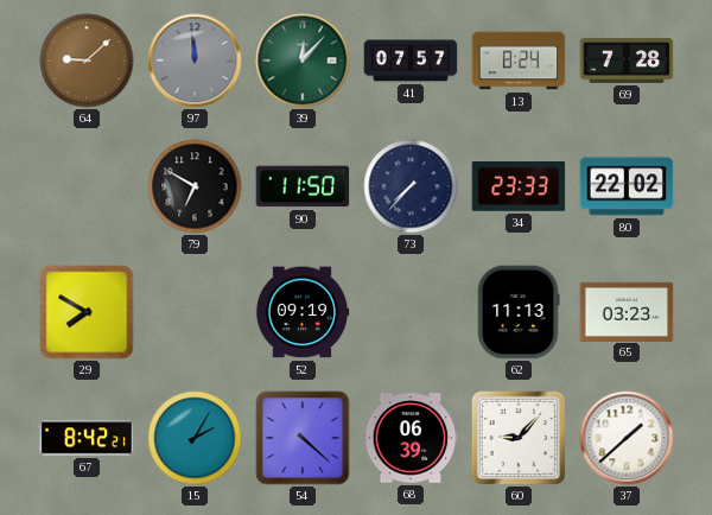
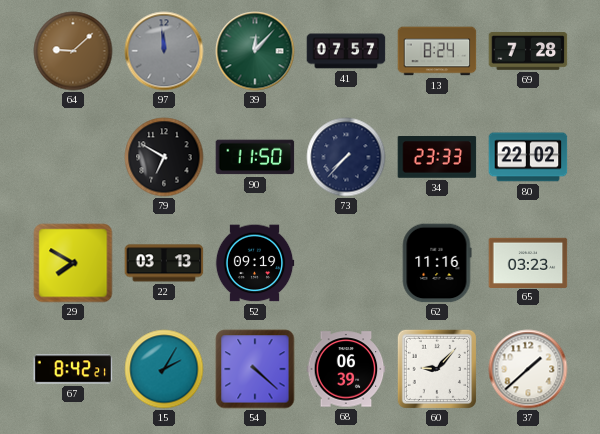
22: none -> 03:13
62: 11:13 -> 11:16
